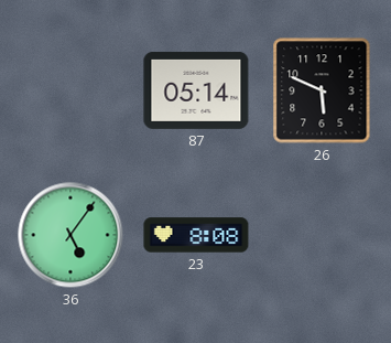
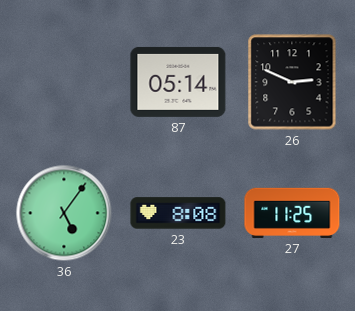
26: 5:49 -> 2:49
27: none -> 11:25
